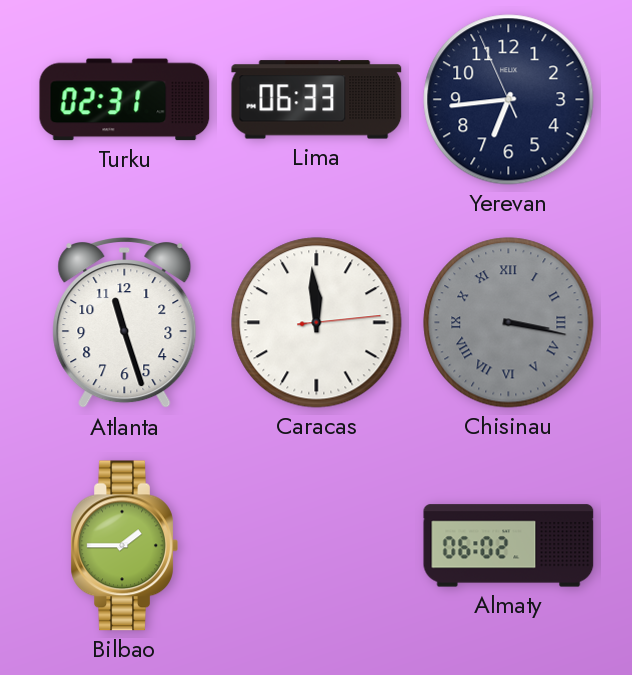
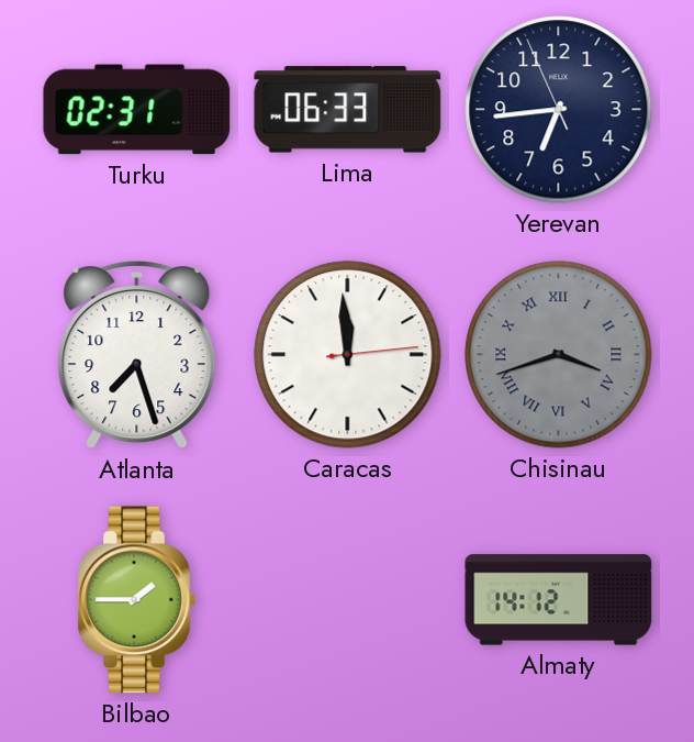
Atlanta: 11:27 -> 7:27
Chisinau: 3:17 -> 3:42
Almaty: 06:02 -> 14:12
